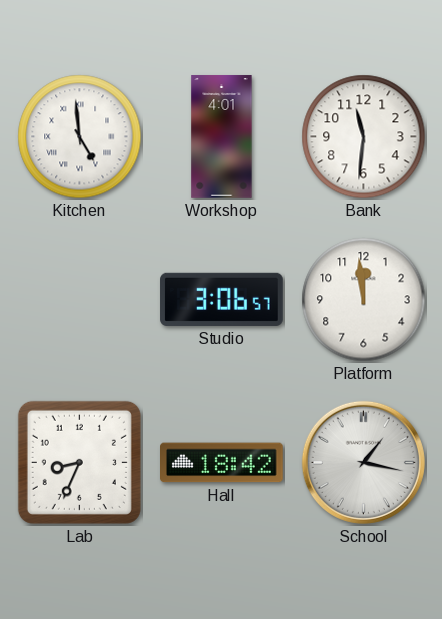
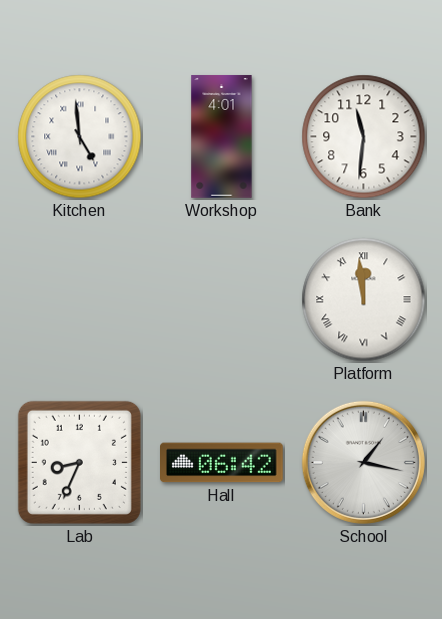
Studio: 3:06 -> none
Platform numerals: Arabic -> Roman
Hall: 18:42 -> 06:42
